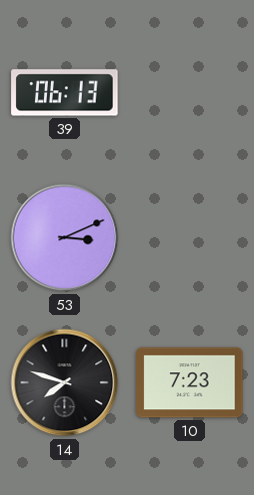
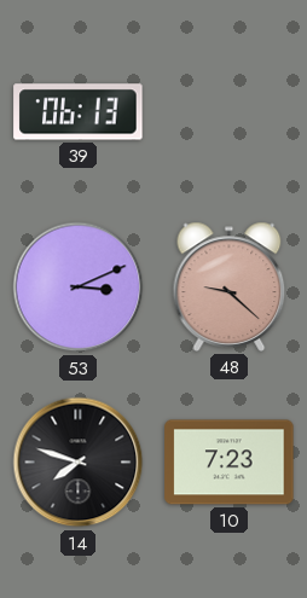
48: none -> 9:22
